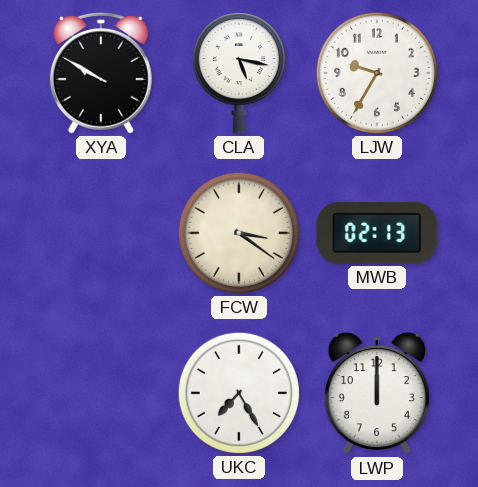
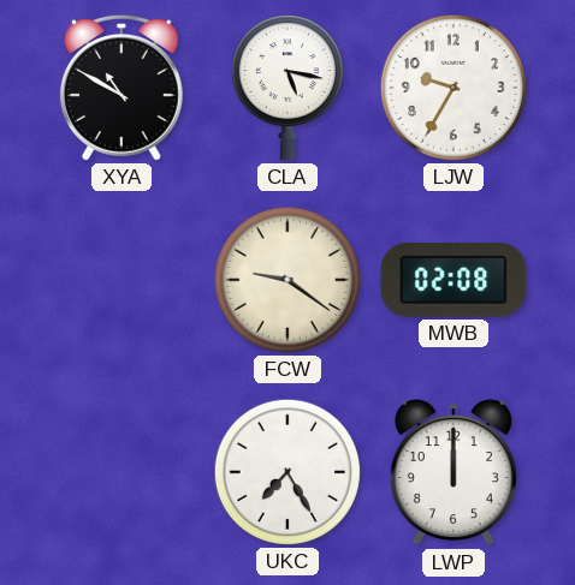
XYA: 9:50 -> 10:50
FCW: 3:21 -> 9:21
MWB: 02:13 -> 02:08
